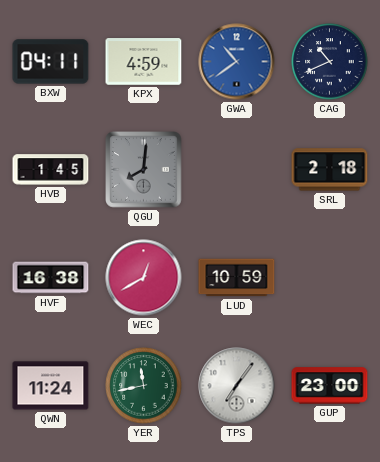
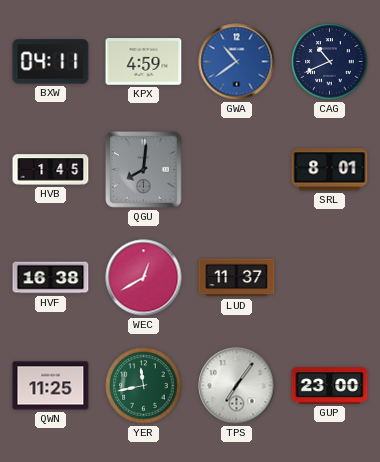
SRL: 2:18 -> 8:01
LUD: 10:59 -> 11:37
QWN: 11:24 -> 11:25
